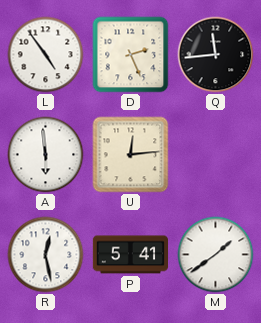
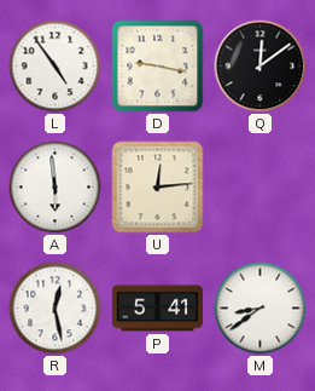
D: 2:26 -> 9:17
Q: 11:44 -> 12:09
M: 1:39 -> 8:39
